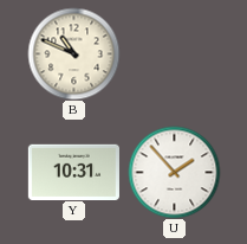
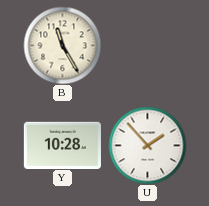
B: 10:49 -> 11:25
Y: 10:31 -> 10:28
